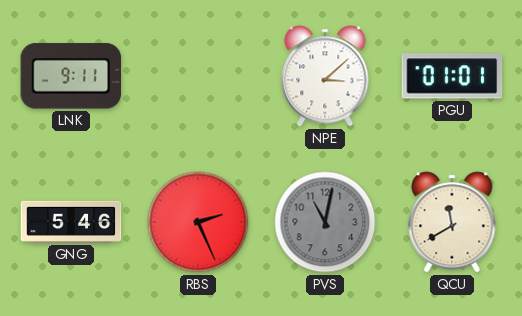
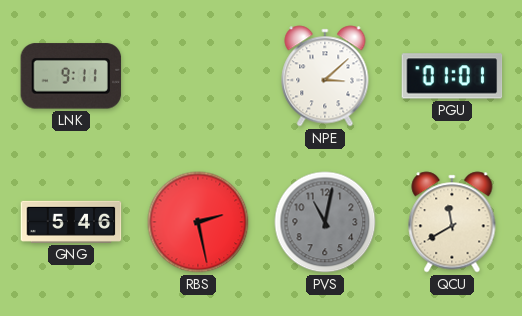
RBS: 2:26 -> 2:28
